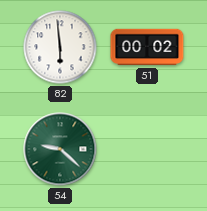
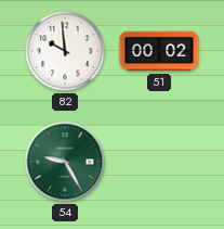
82: 5:59 -> 9:59
54: 9:22 -> 9:25
